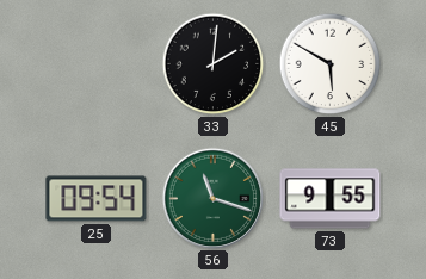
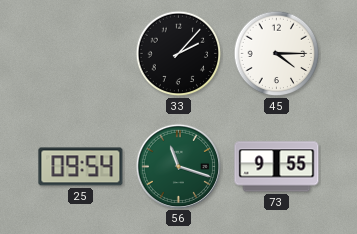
33: 2:01 -> 2:07
45: 5:50 -> 4:15
